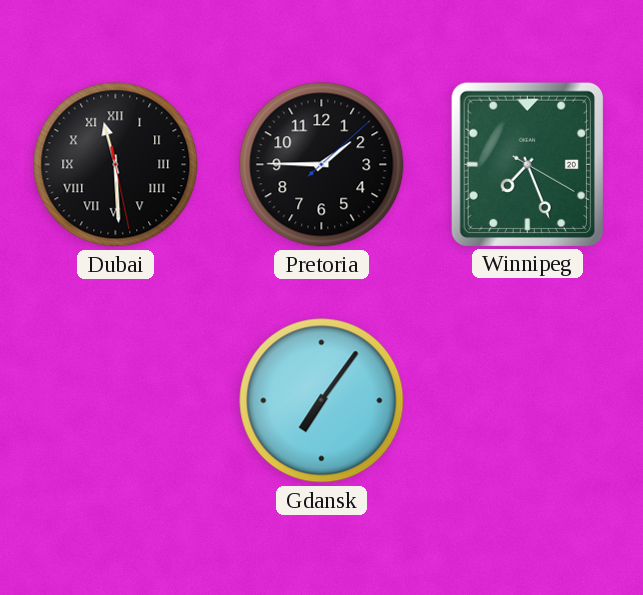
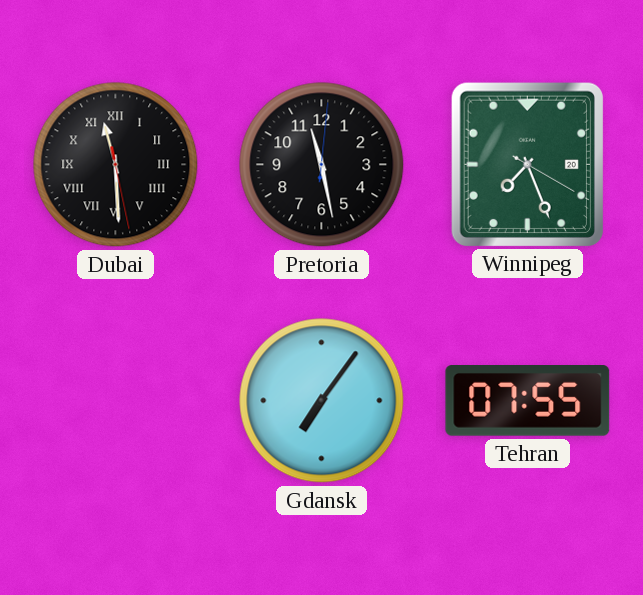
Pretoria: 1:45 -> 11:28
Tehran: none -> 07:55
